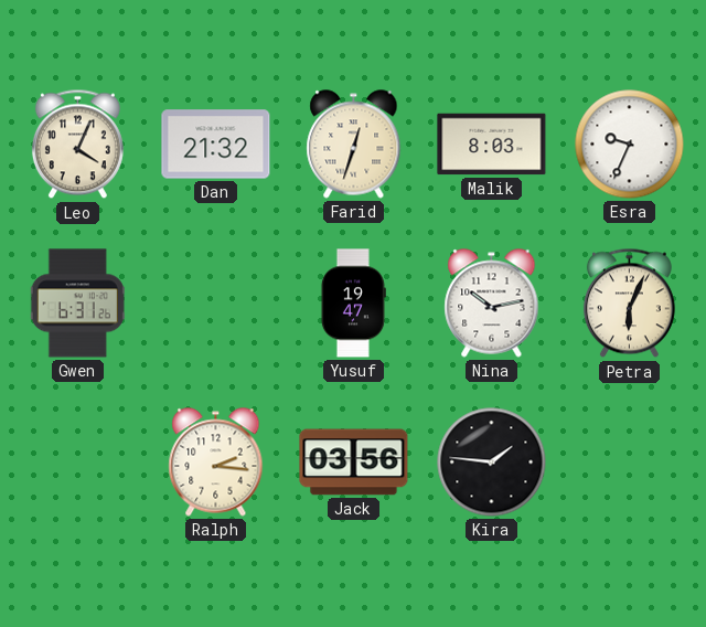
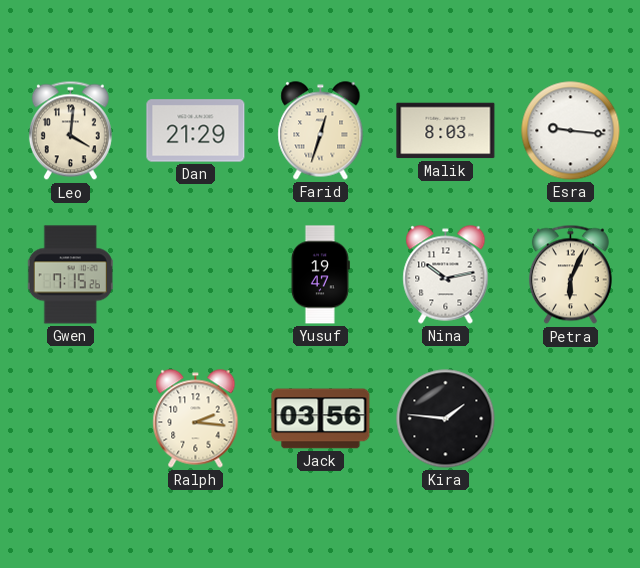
Leo: 4:04 -> 4:01
Dan: 21:32 -> 21:29
Esra: 9:34 -> 9:16
Gwen: 6:31 -> 7:15
